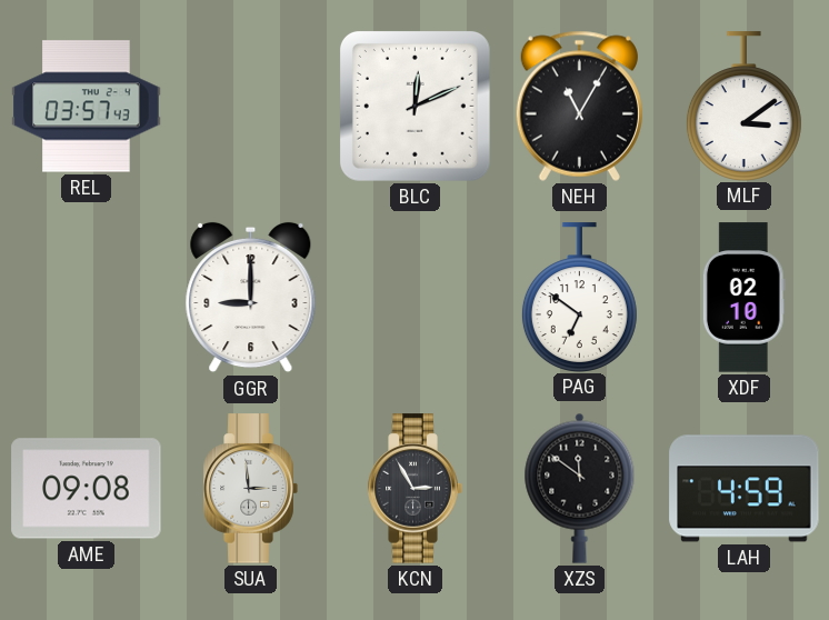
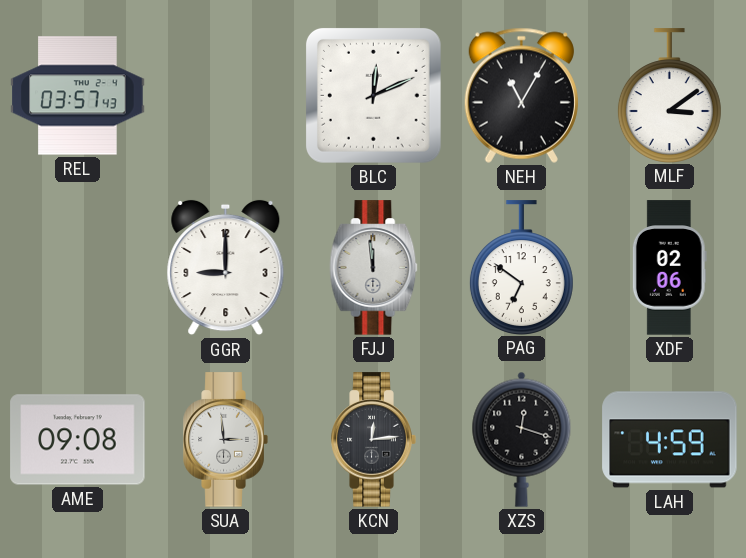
FJJ: none -> 11:59
XDF: 02:10 -> 02:06
KCN: 2:55 -> 12:14
XZS: 11:51 -> 12:18
